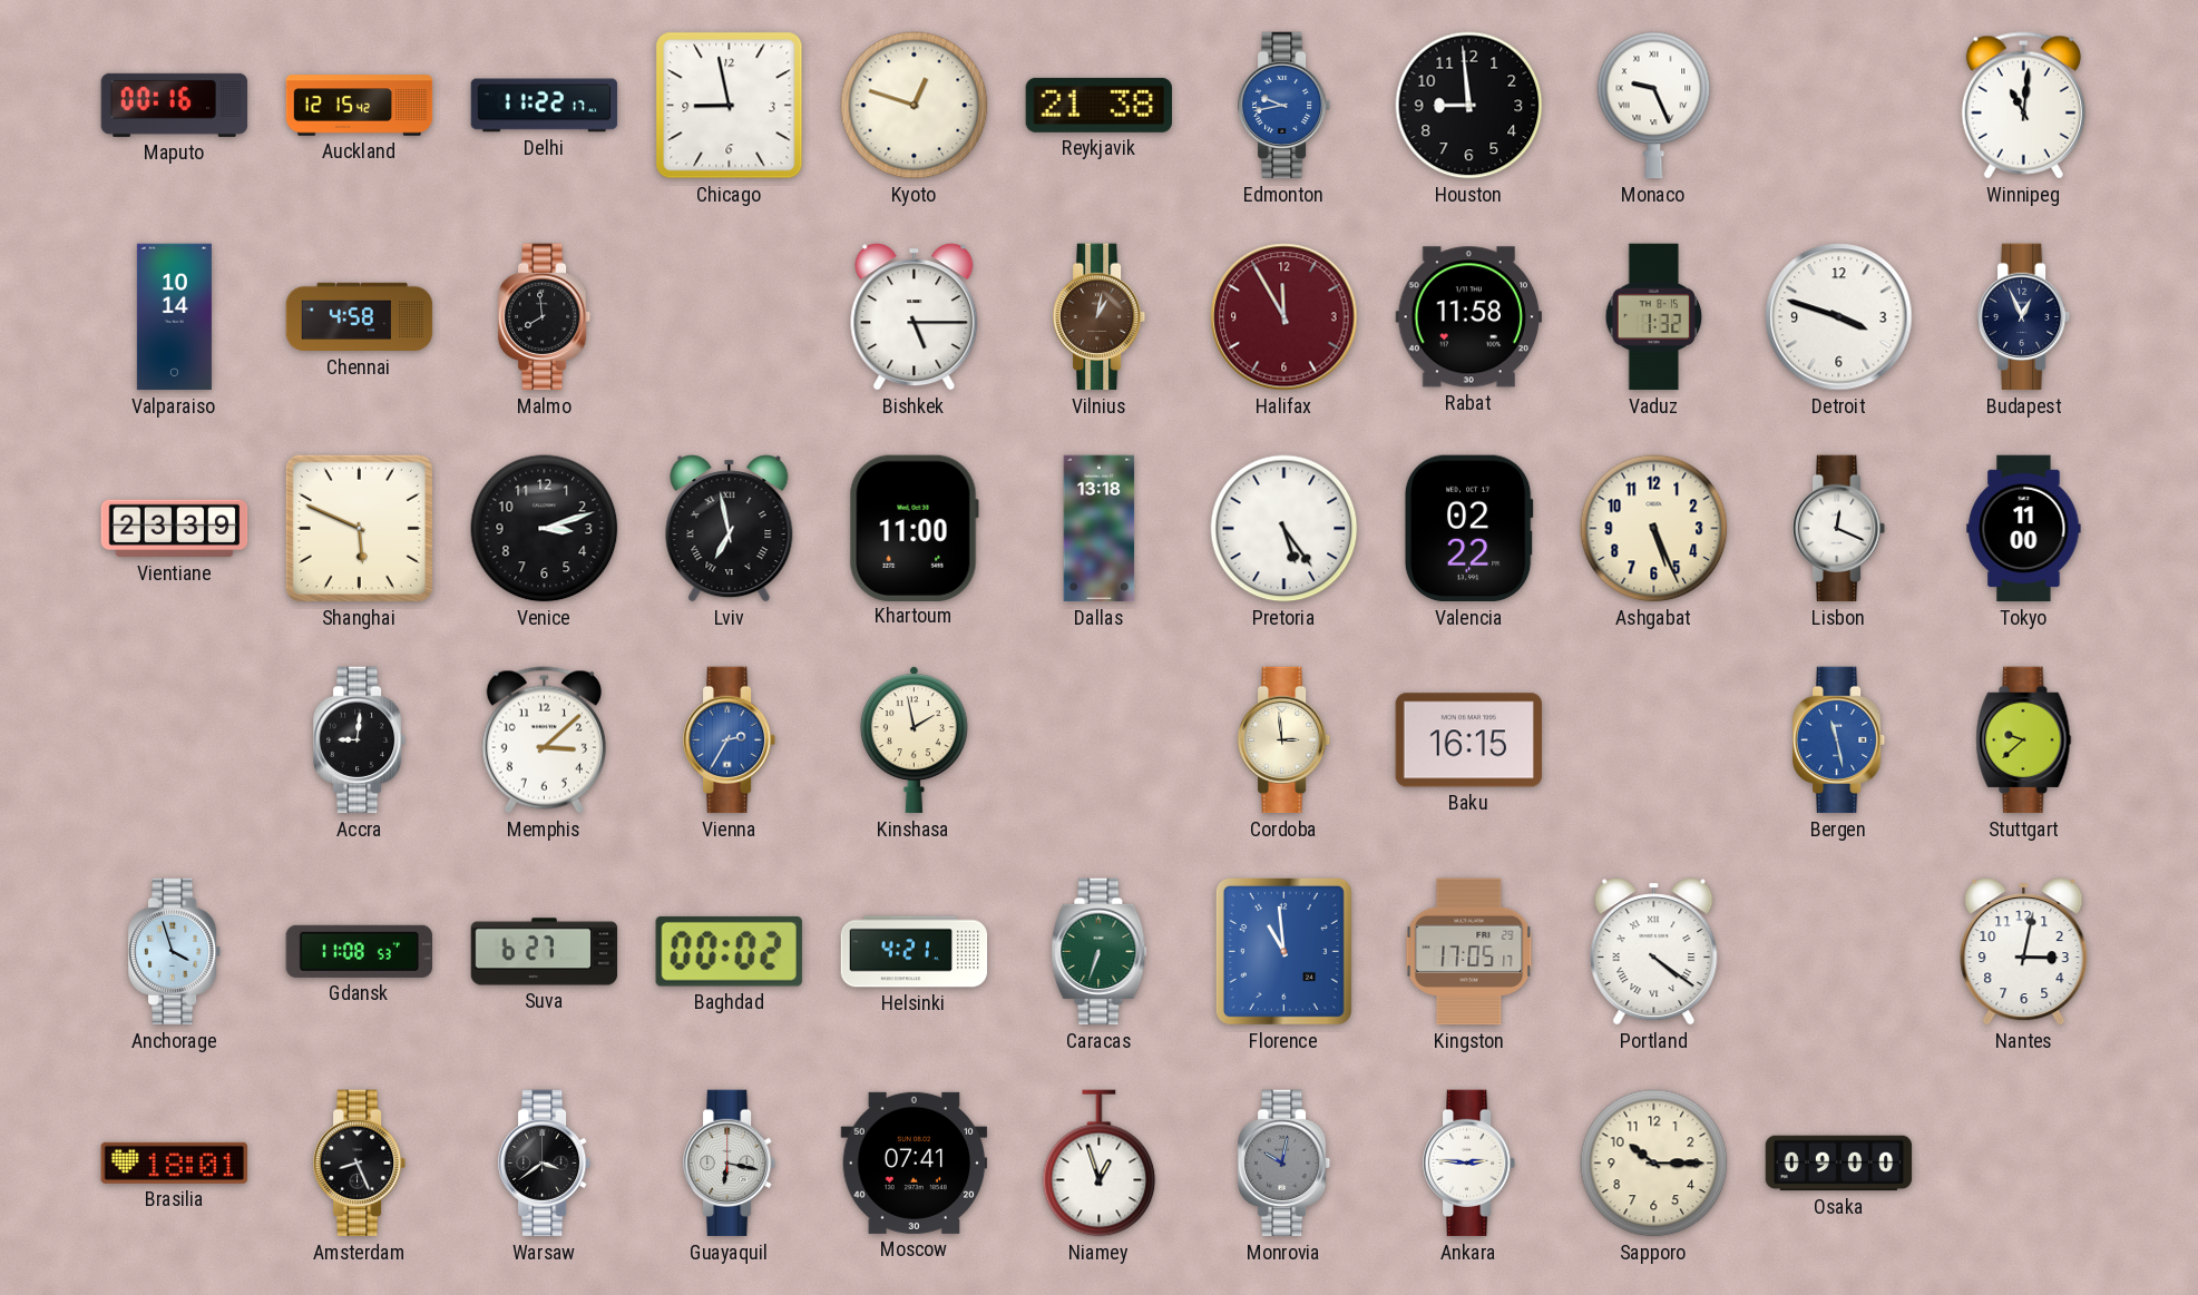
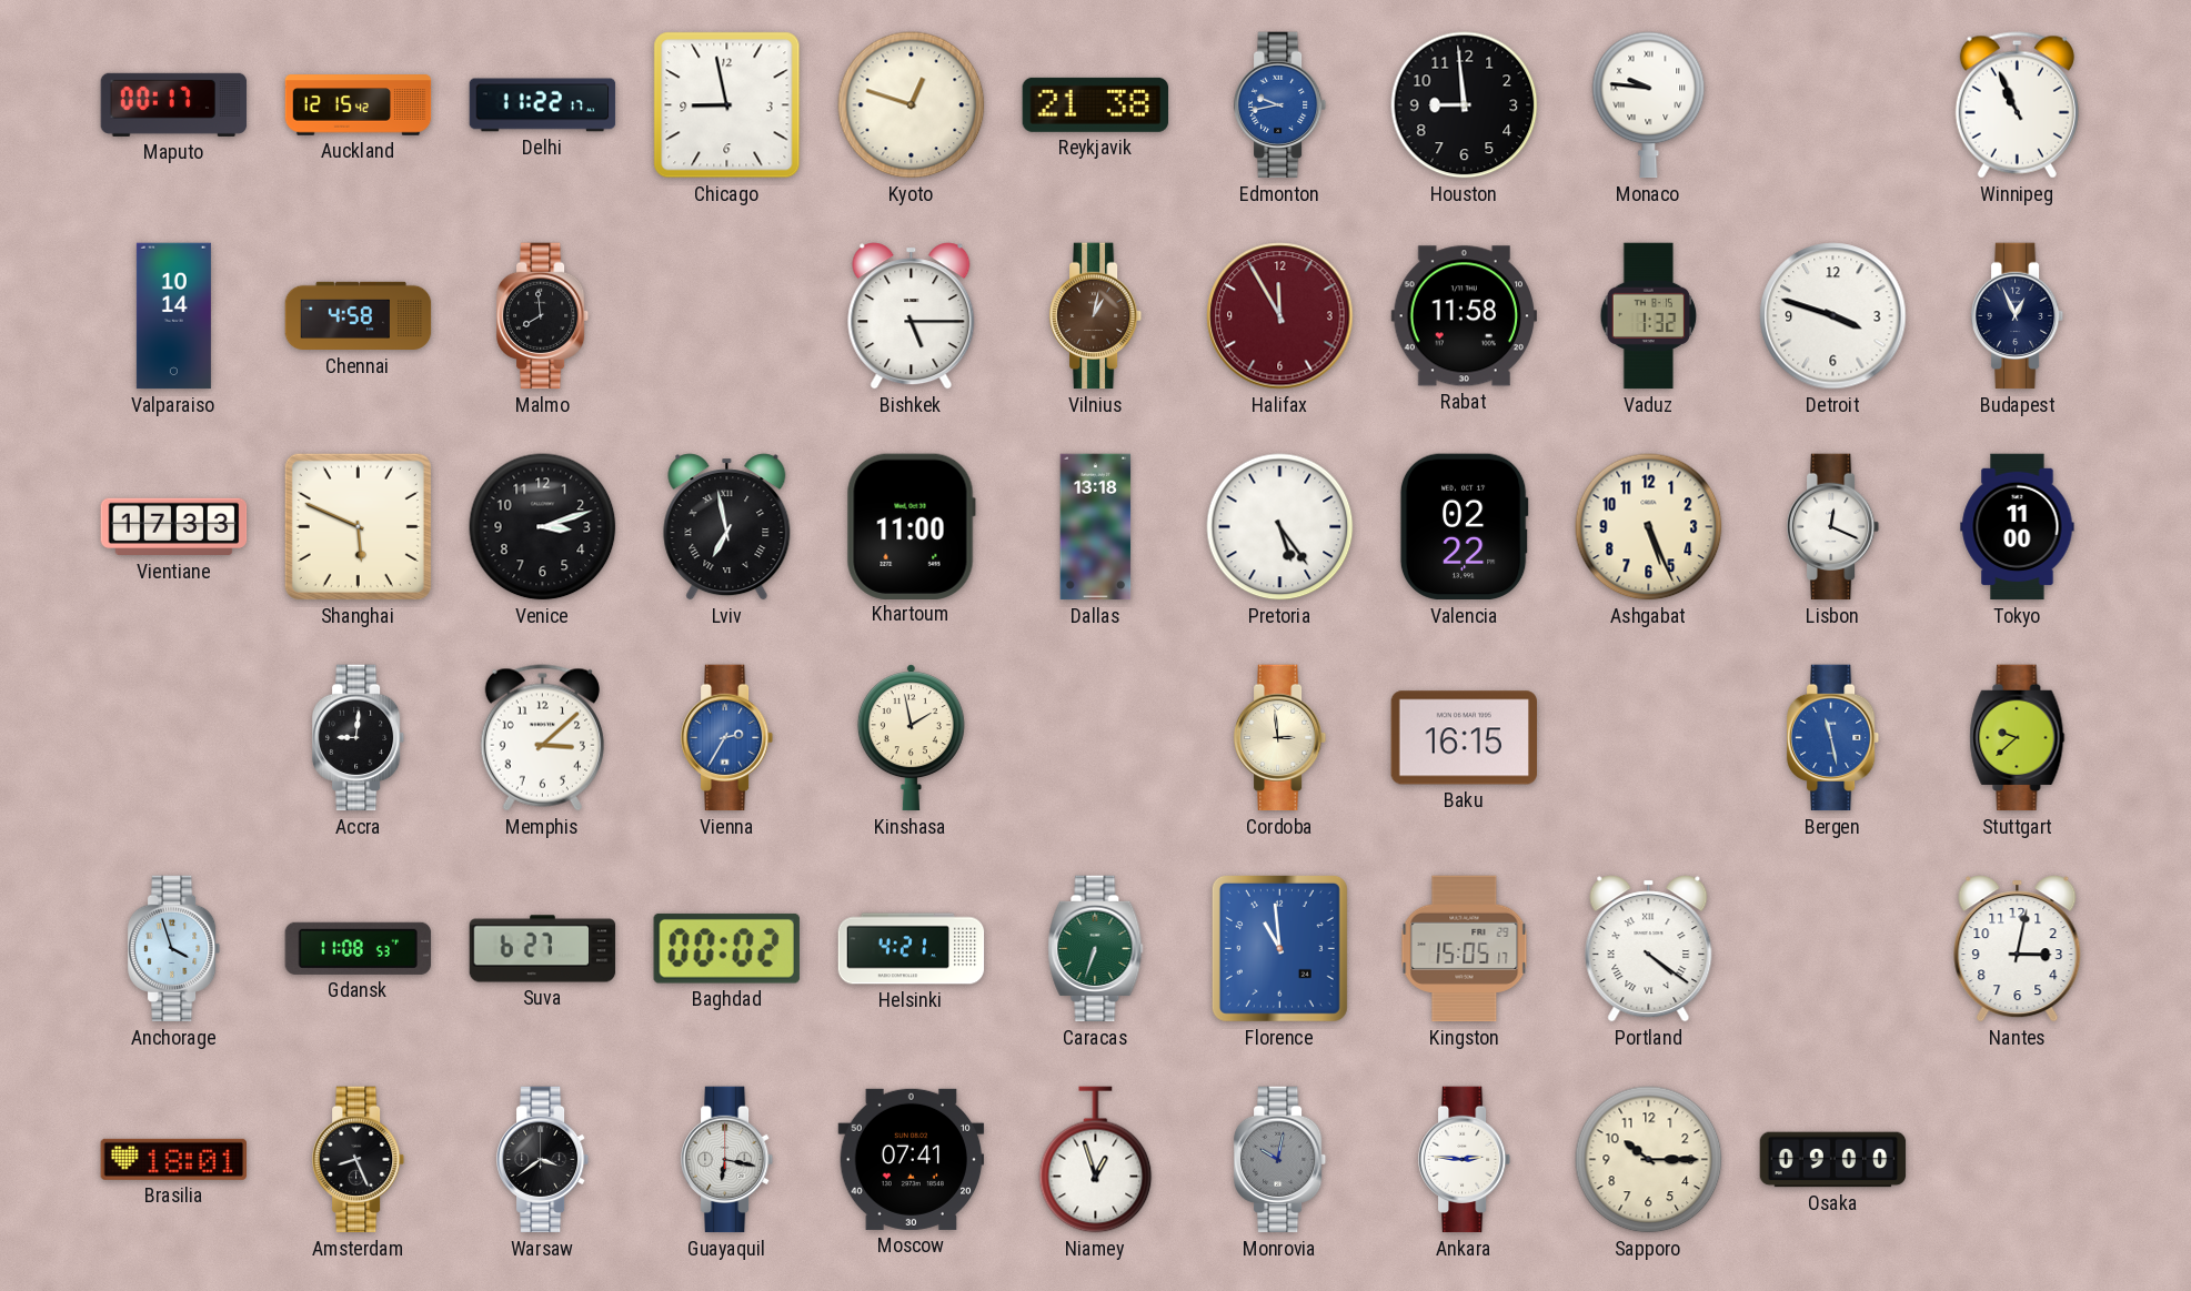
Maputo: 00:16 -> 00:17
Monaco: 9:26 -> 9:46
Winnipeg: 11:01 -> 10:56
Vientiane: 23:39 -> 17:33
Kingston: 17:05 -> 15:05
